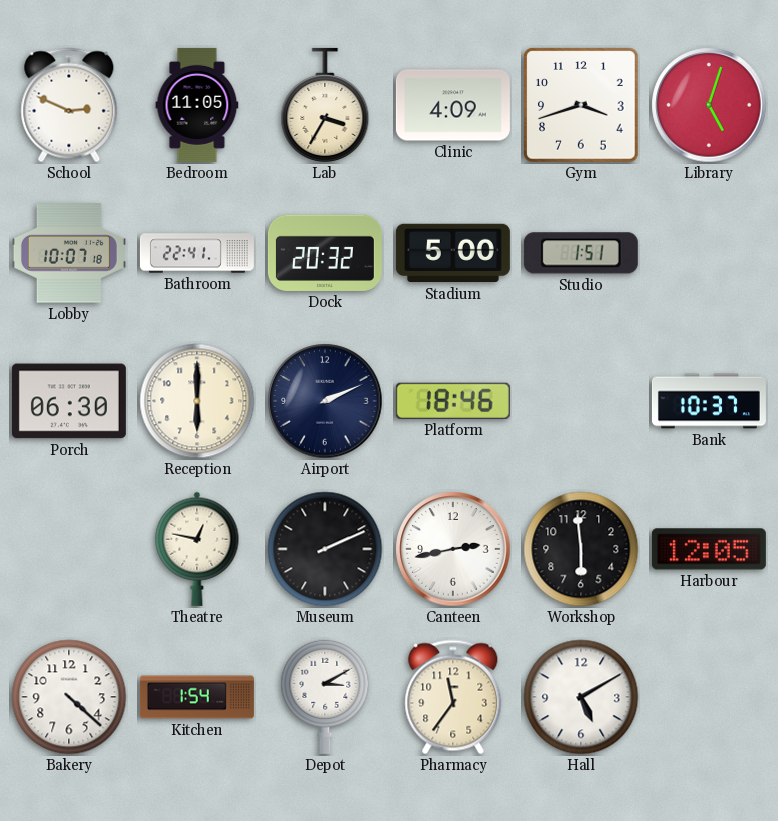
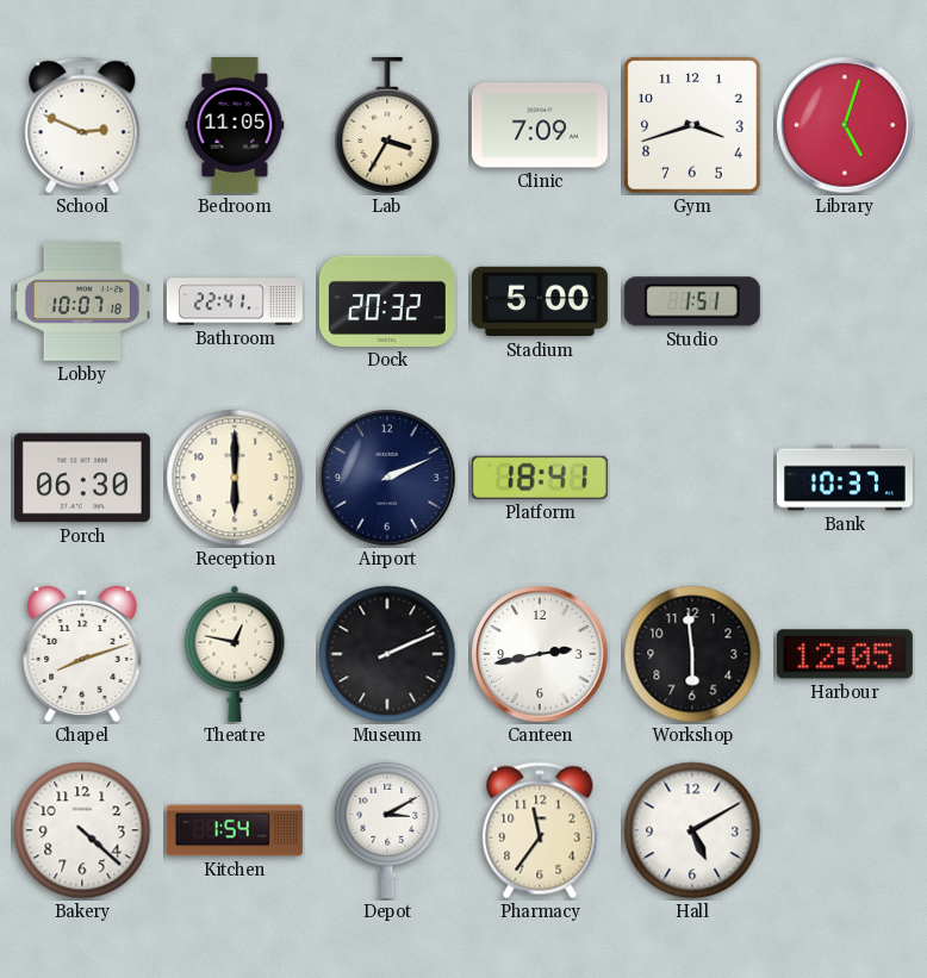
Clinic: 4:09 -> 7:09
Platform: 18:46 -> 18:41
Chapel: none -> 8:12
